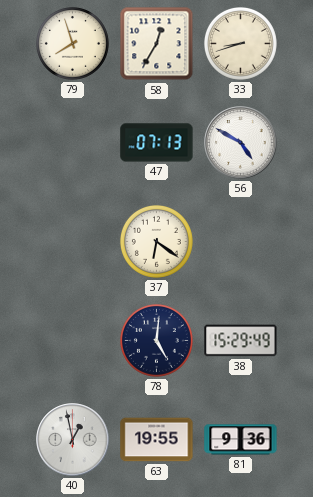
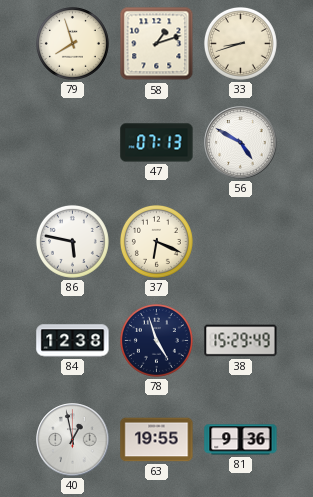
58: 12:35 -> 1:12
86: none -> 5:47
37: 6:21 -> 6:19
84: none -> 12:38
78: 5:01 -> 4:57
